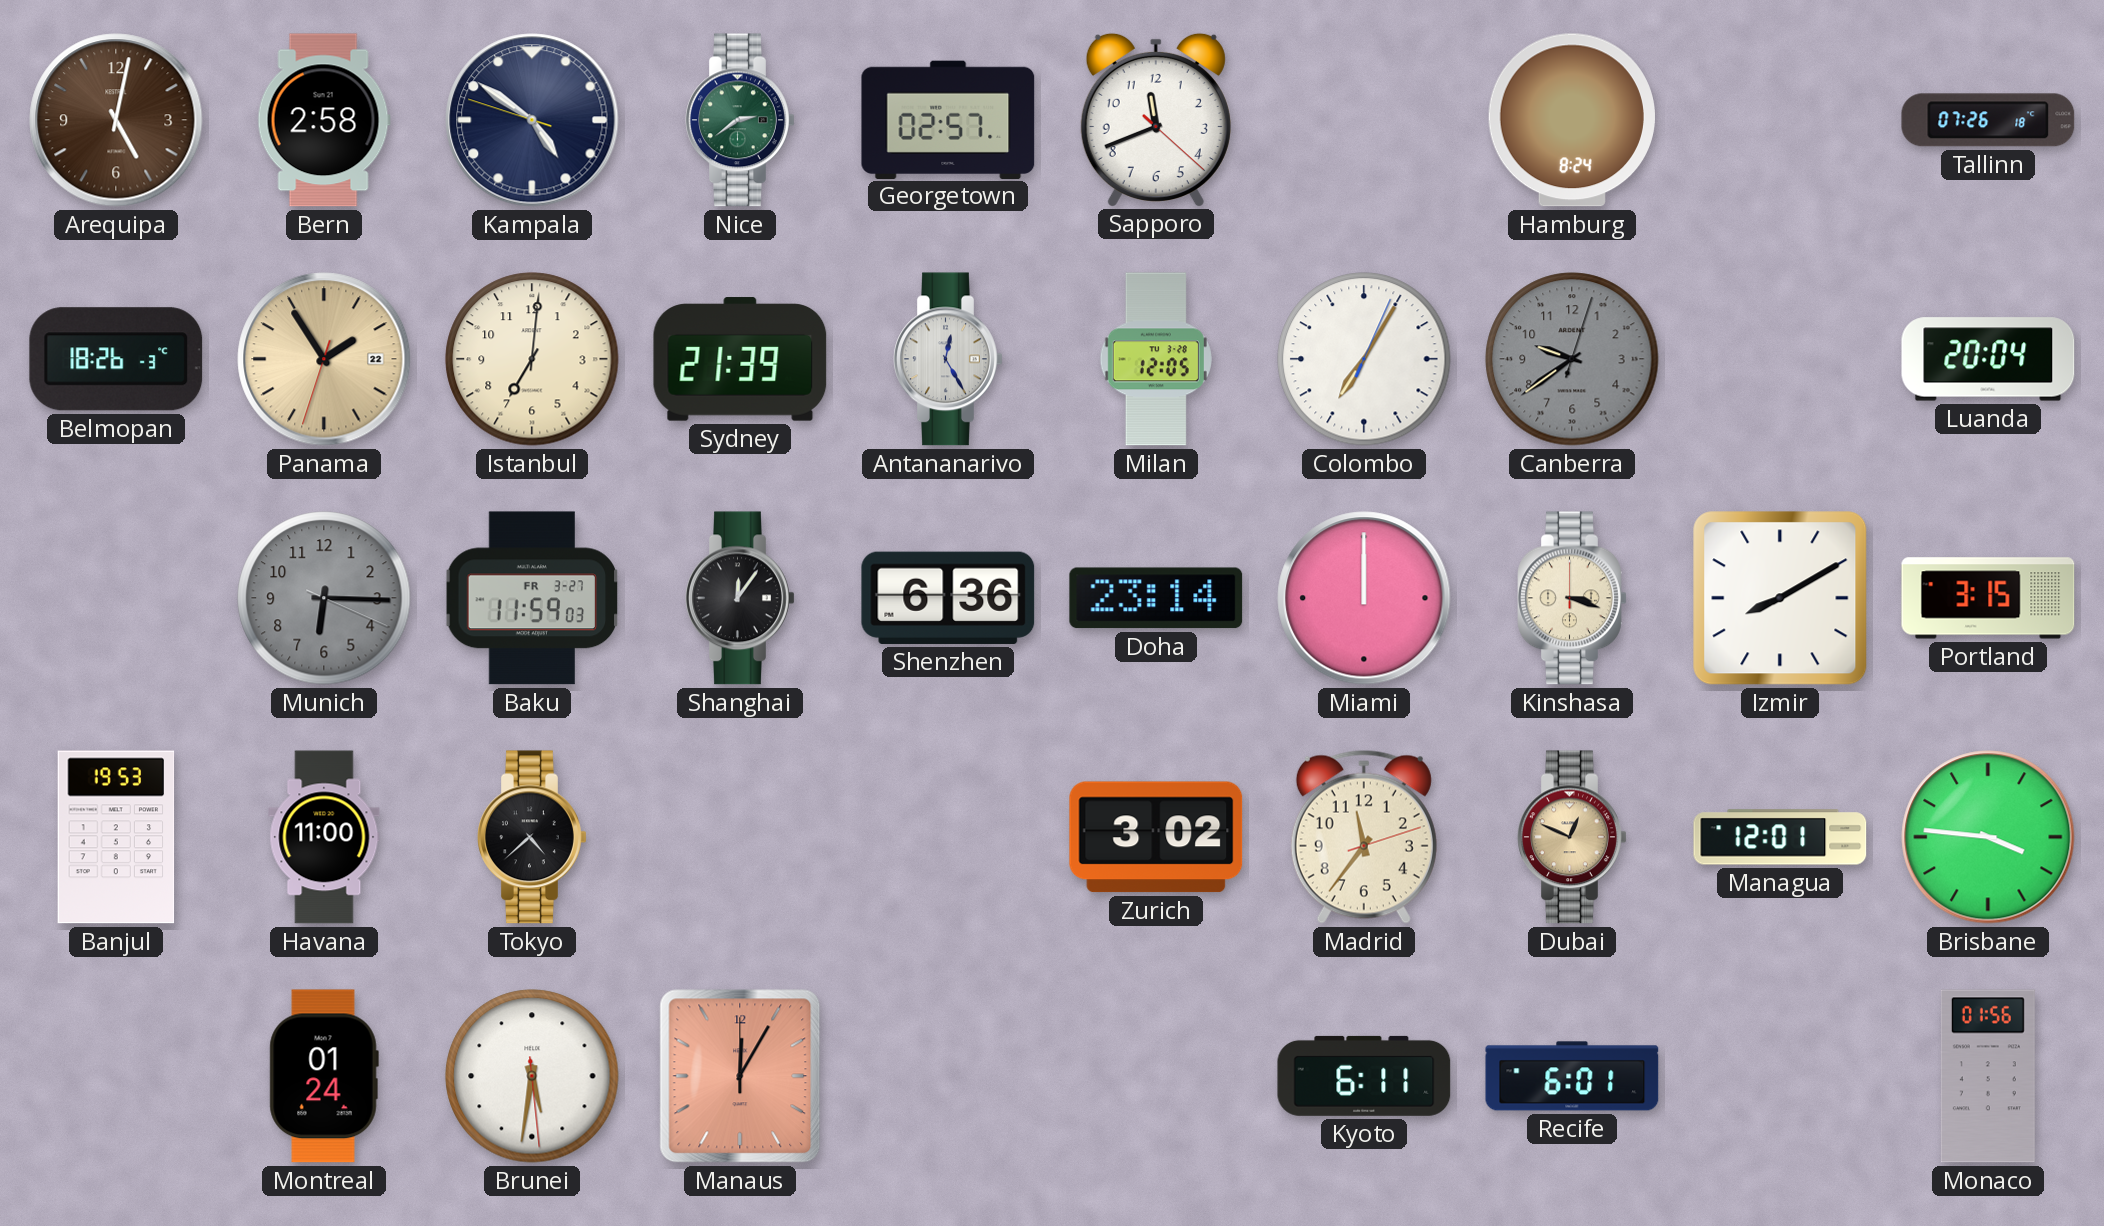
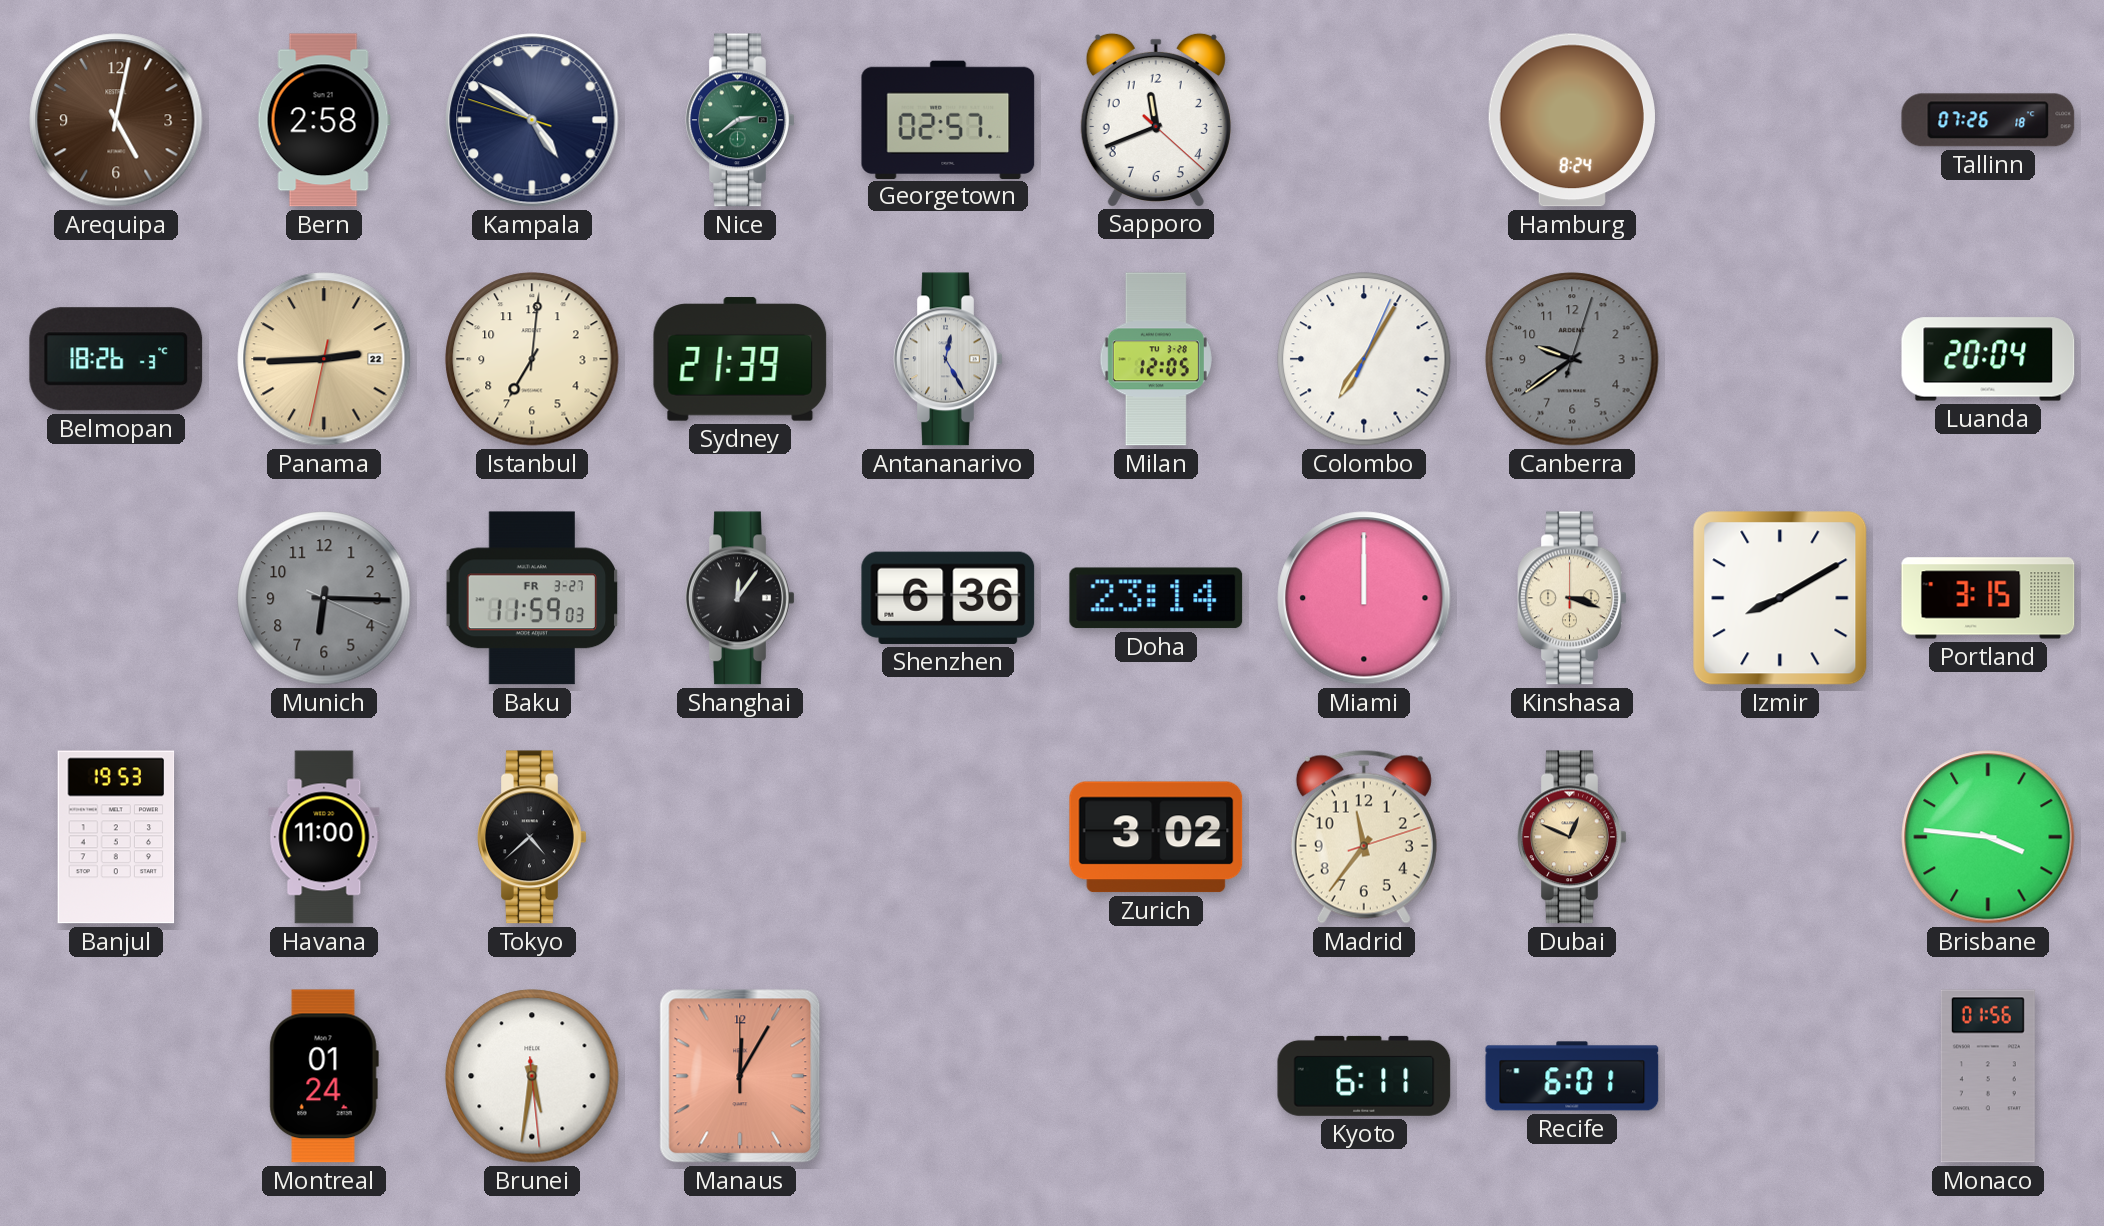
Panama: 1:54 -> 2:44
Managua: 12:01 -> none
